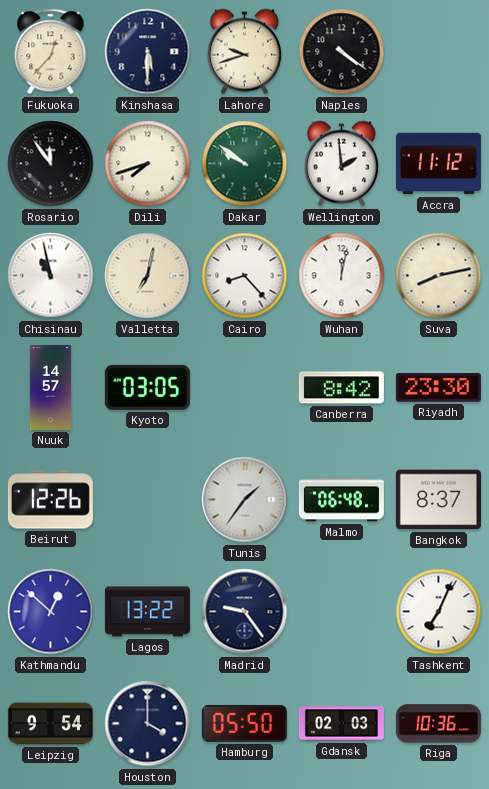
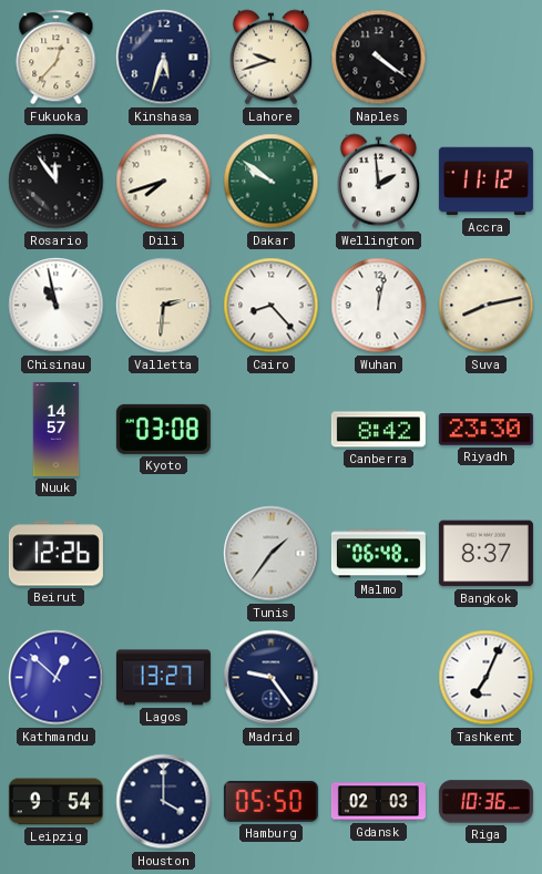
Kinshasa: 5:30 -> 5:33
Valletta: 7:02 -> 2:31
Kyoto: 03:05 -> 03:08
Lagos: 13:22 -> 13:27
